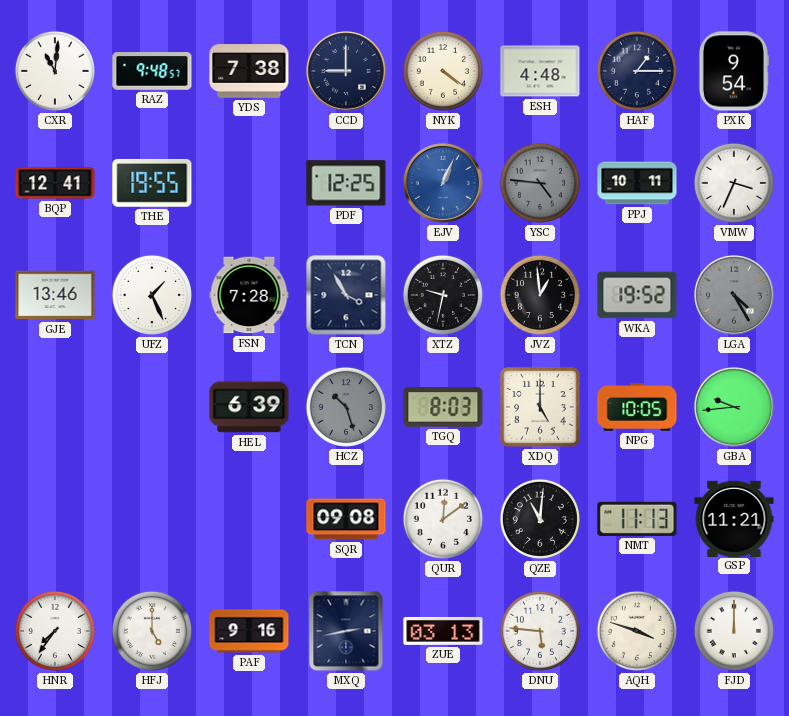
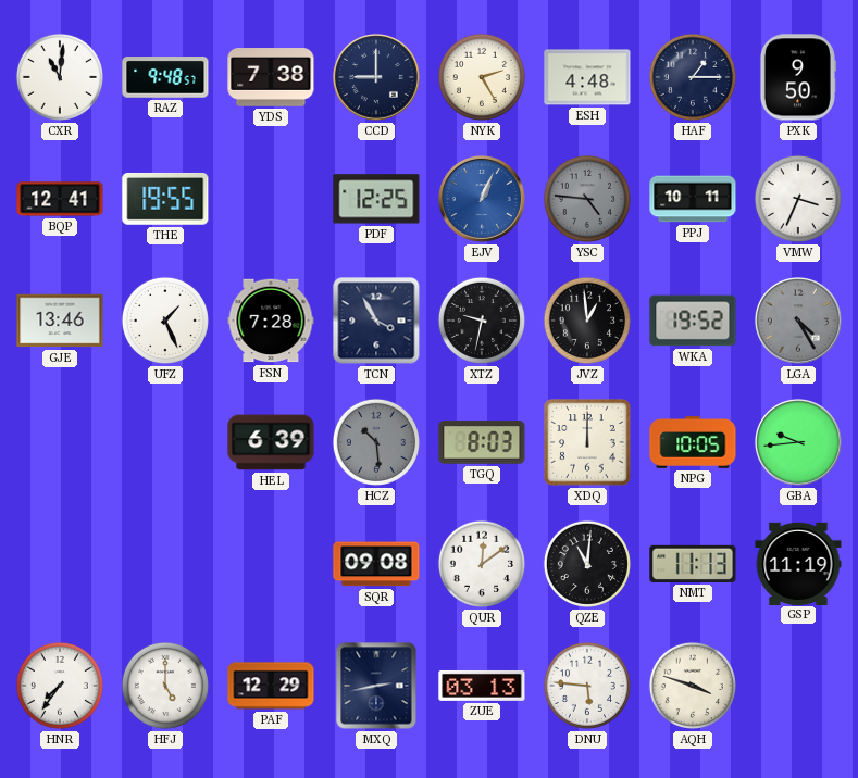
NYK: 4:21 -> 2:25
PXK: 9:54 -> 9:50
HCZ: 10:27 -> 10:29
XDQ: 5:00 -> 12:00
GSP: 11:21 -> 11:19
PAF: 9:16 -> 12:29
FJD: 12:00 -> none
